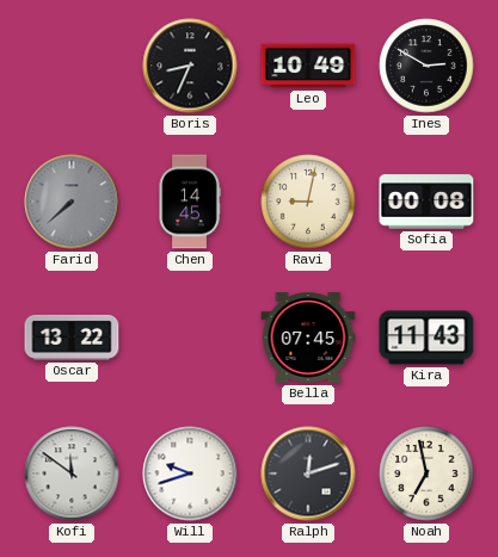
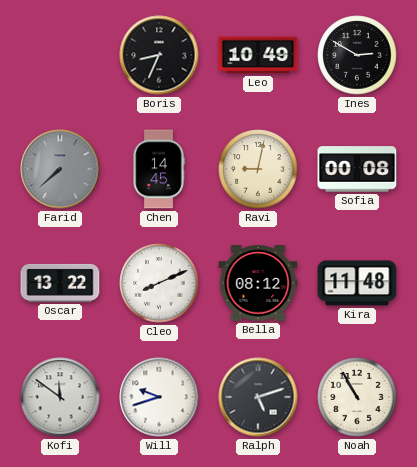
Cleo: none -> 8:11
Bella: 07:45 -> 08:12
Kira: 11:43 -> 11:48
Ralph: 12:12 -> 5:12
Noah: 6:58 -> 10:55
